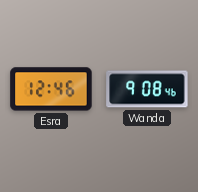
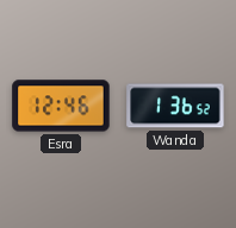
Wanda: 9:08 -> 1:36
